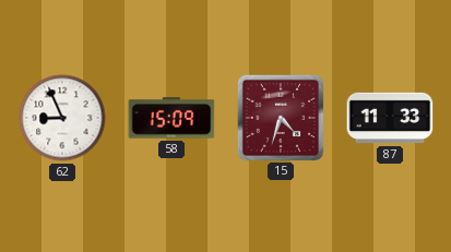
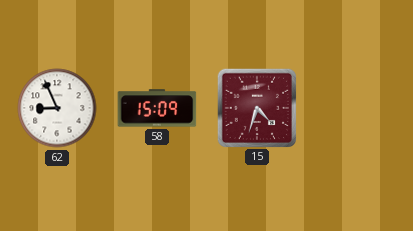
87: 11:33 -> none
